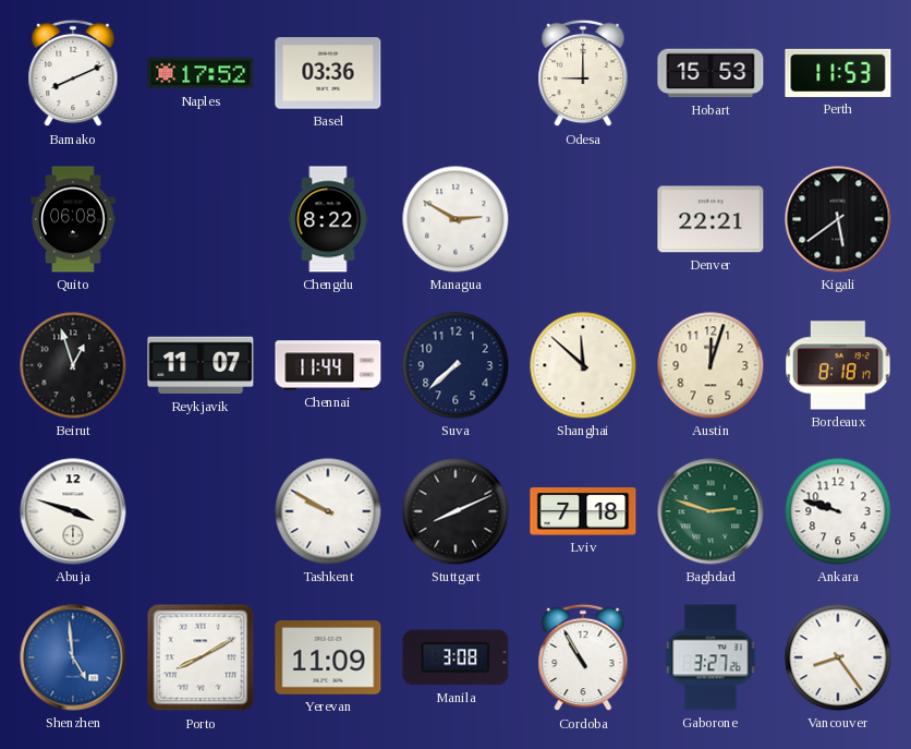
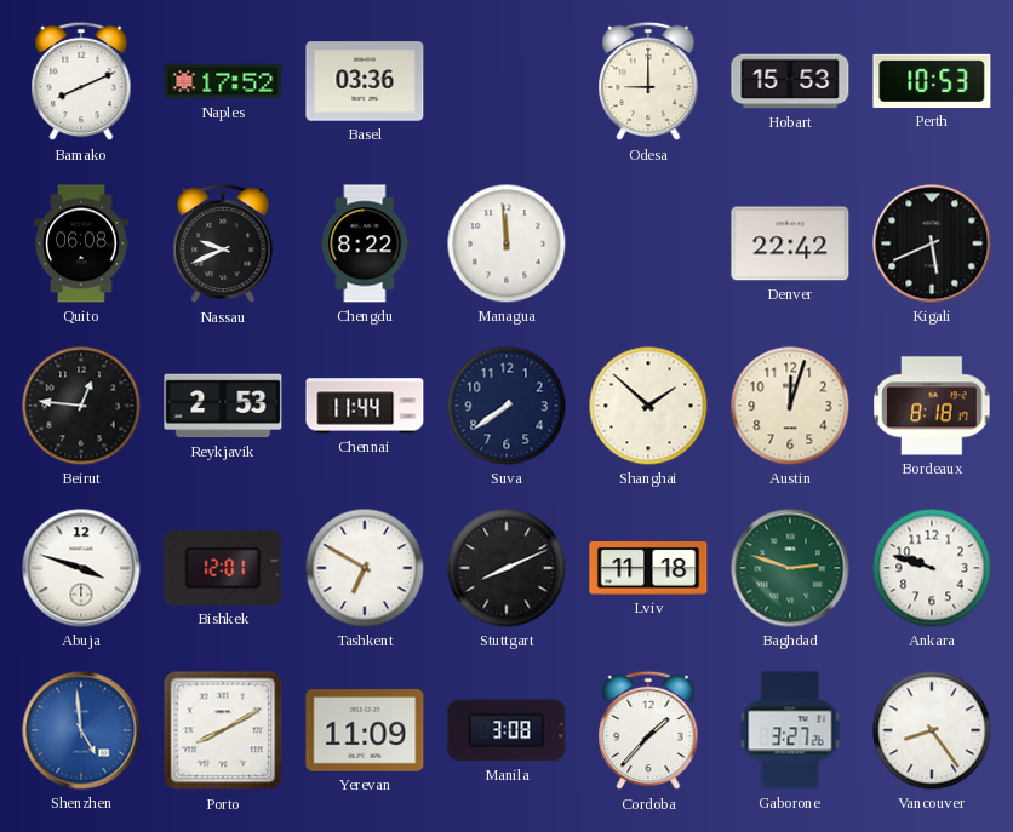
Perth: 11:53 -> 10:53
Nassau: none -> 9:41
Managua: 2:50 -> 11:59
Denver: 22:21 -> 22:42
Kigali: 5:39 -> 5:41
Beirut: 12:57 -> 12:46
Reykjavik: 11:07 -> 2:53
Suva: 7:38 -> 7:39
Shanghai: 11:52 -> 1:52
Bishkek: none -> 12:01
Tashkent: 9:50 -> 6:50
Lviv: 7:18 -> 11:18
Cordoba: 10:55 -> 1:37
